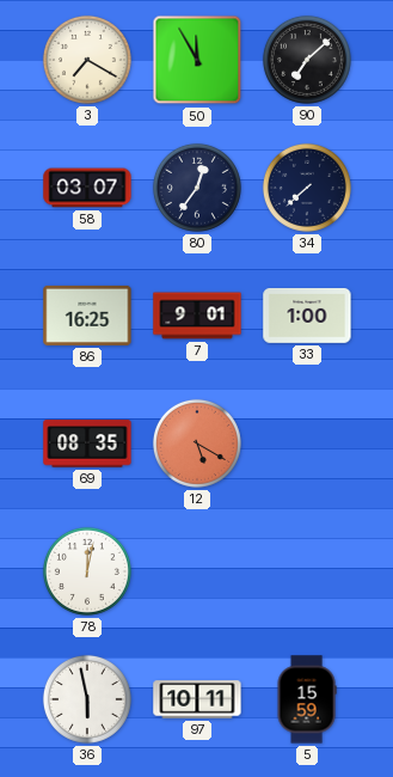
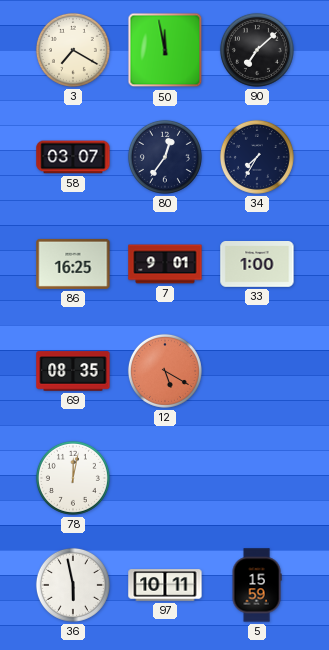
50: 11:55 -> 11:58
34: 7:38 -> 7:35
